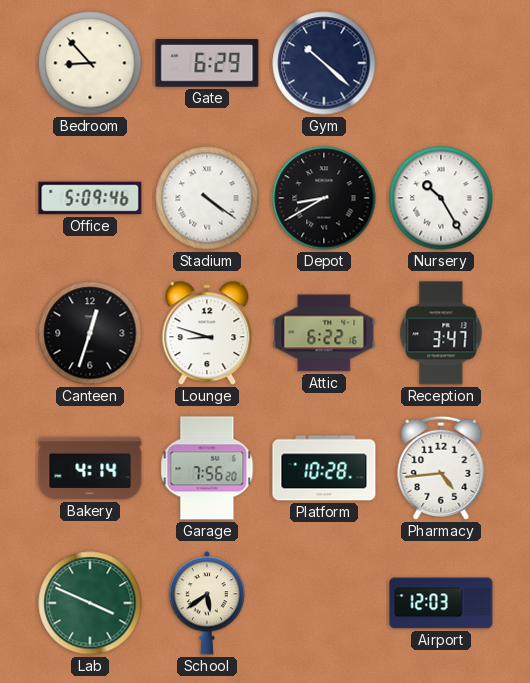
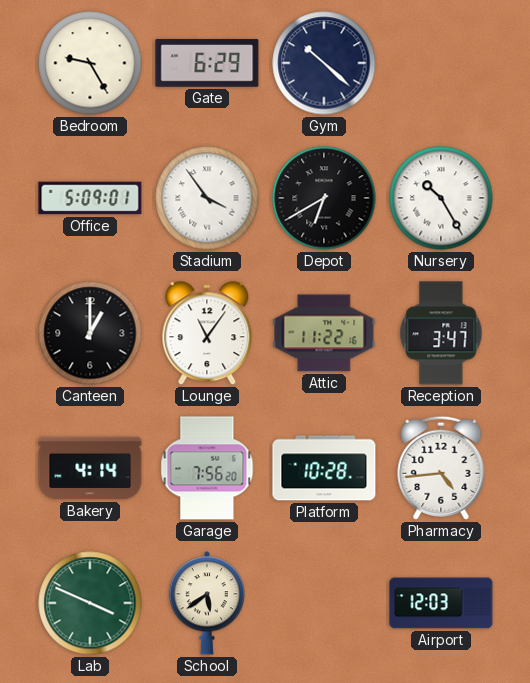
Bedroom: 8:53 -> 9:25
Office: 5:09:46 -> 5:09:01
Stadium: 4:21 -> 3:54
Depot: 8:40 -> 6:40
Canteen: 12:33 -> 1:00
Lounge: 8:48 -> 11:06
Attic: 6:22 -> 11:22
